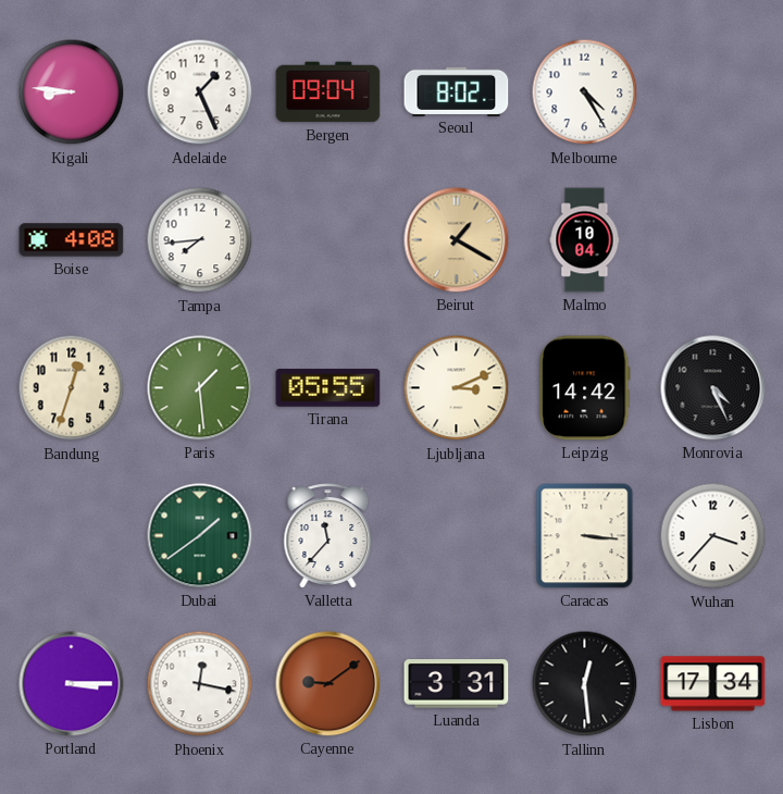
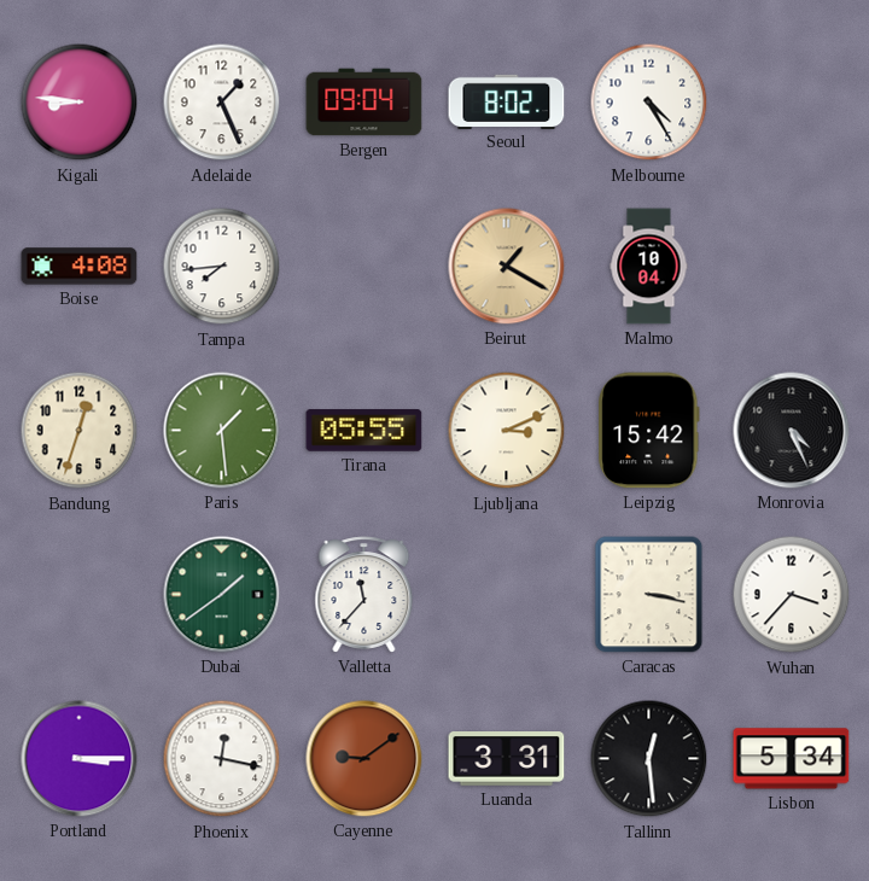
Leipzig: 14:42 -> 15:42
Caracas: 3:16 -> 3:17
Lisbon: 17:34 -> 5:34
